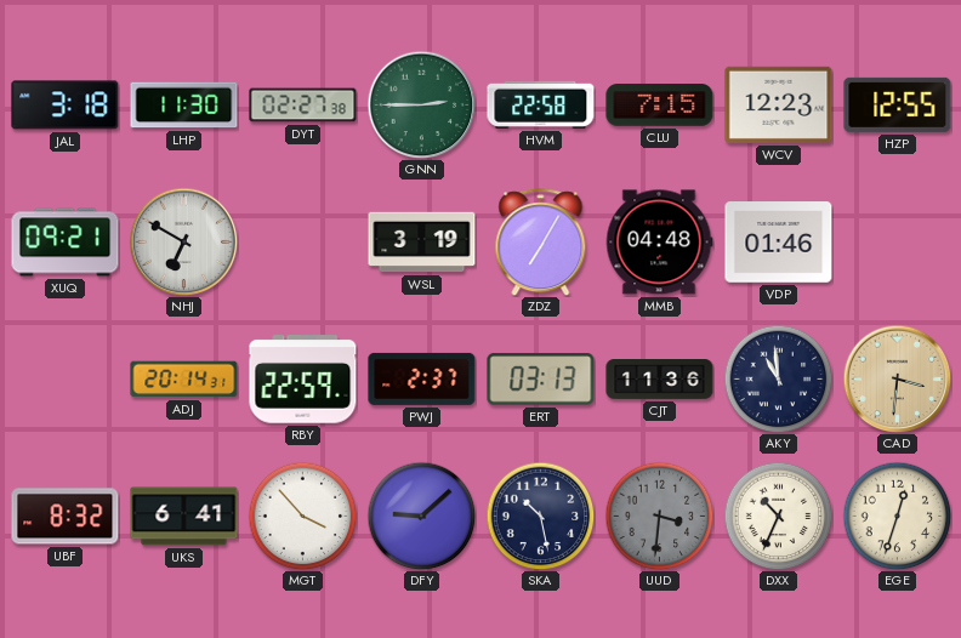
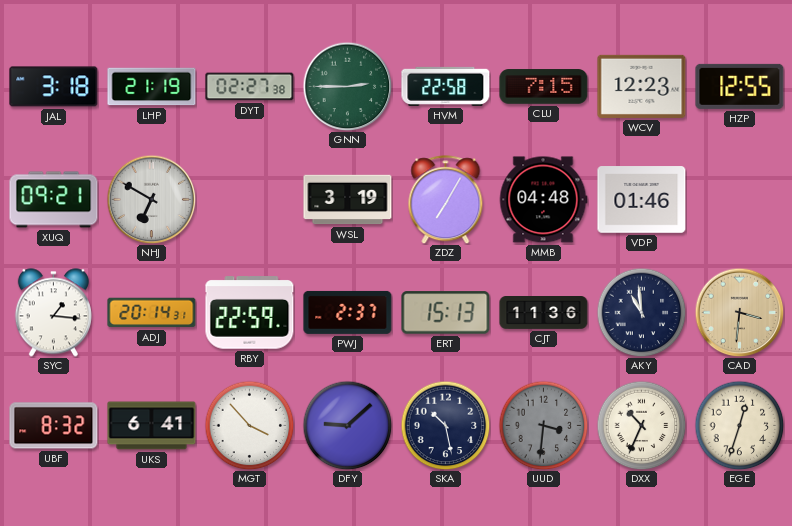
LHP: 11:30 -> 21:19
SYC: none -> 1:16
ERT: 03:13 -> 15:13
